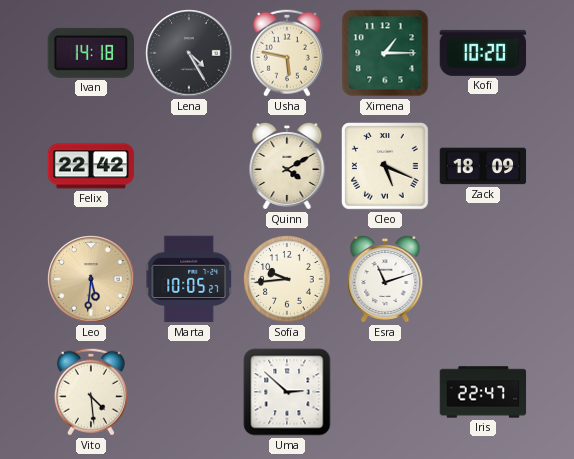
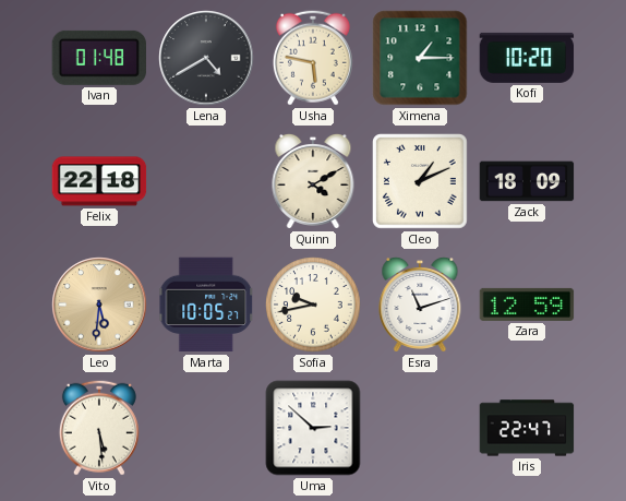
Ivan: 14:18 -> 01:48
Lena: 4:25 -> 4:40
Felix: 22:42 -> 22:18
Cleo: 5:19 -> 1:11
Sofia: 9:44 -> 9:43
Zara: none -> 12:59
Vito: 4:29 -> 5:29
